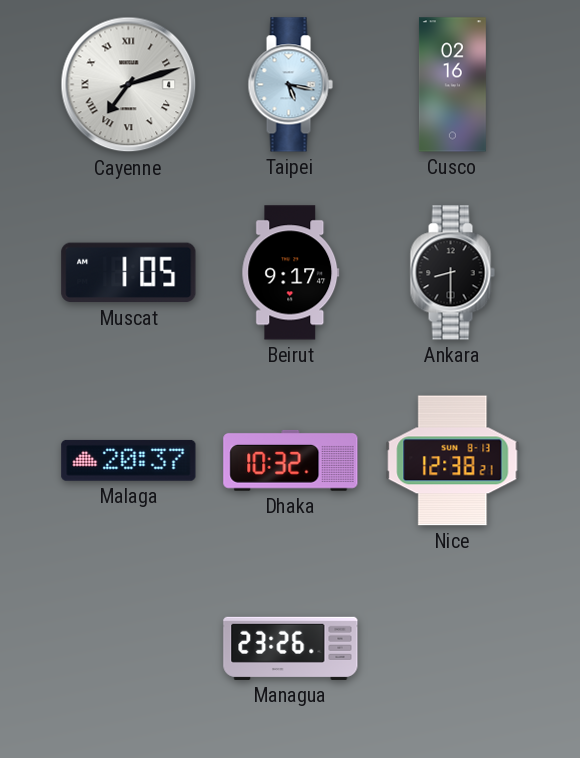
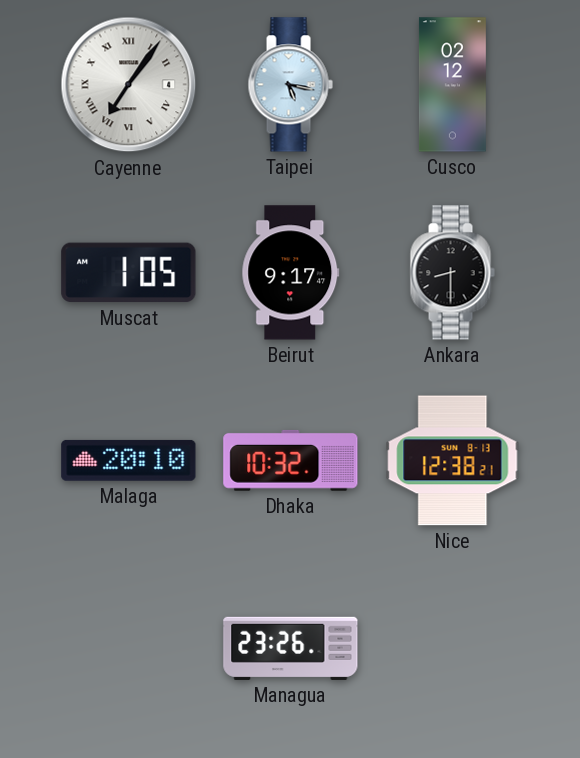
Cayenne: 7:12 -> 7:06
Cusco: 02:16 -> 02:12
Malaga: 20:37 -> 20:10
